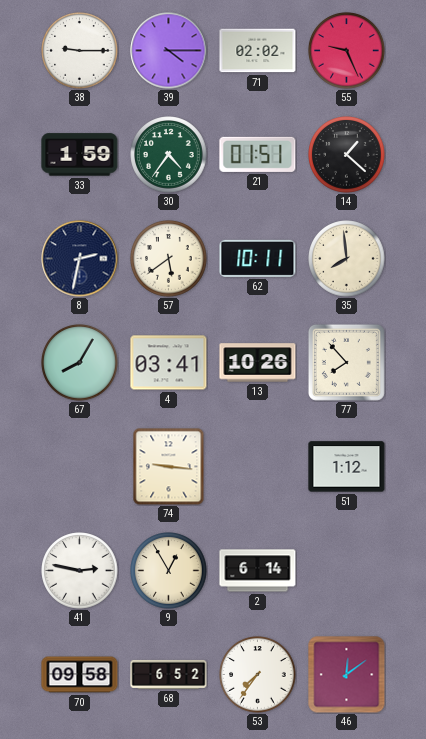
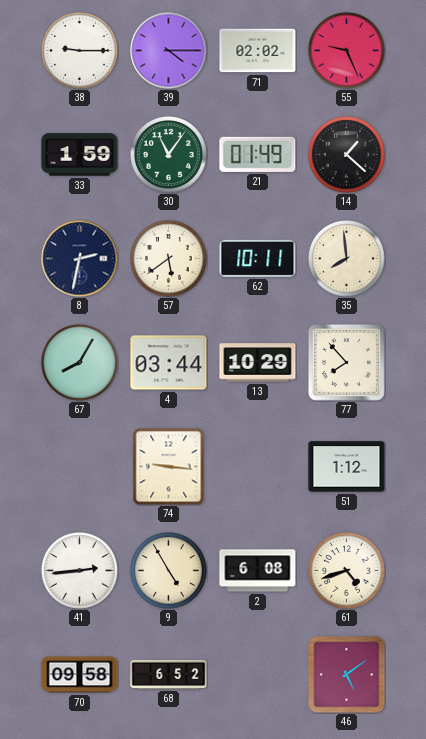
30: 4:36 -> 11:06
21: 01:51 -> 01:49
4: 03:41 -> 03:44
13: 10:26 -> 10:29
41: 2:47 -> 2:44
9: 12:55 -> 4:55
2: 6:14 -> 6:08
61: none -> 4:42
53: 7:36 -> none
46: 12:09 -> 5:09
